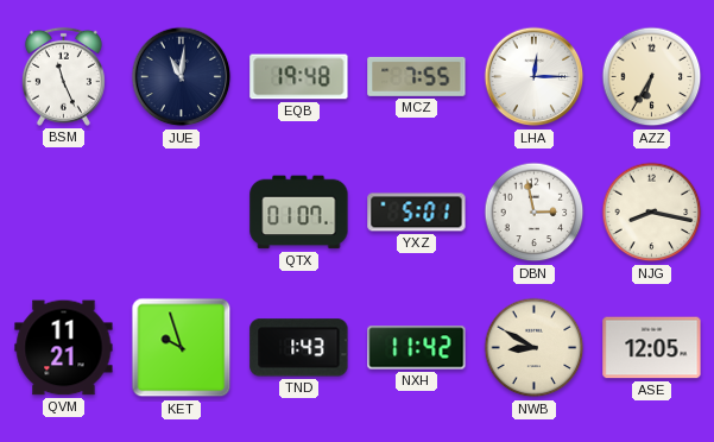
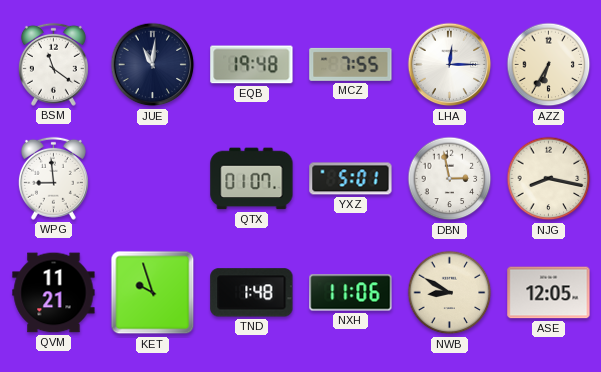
BSM: 11:26 -> 11:21
WPG: none -> 8:59
TND: 1:43 -> 1:48
NXH: 11:42 -> 11:06
